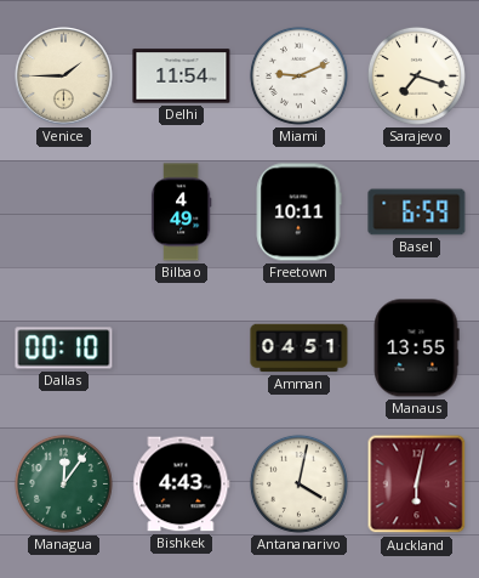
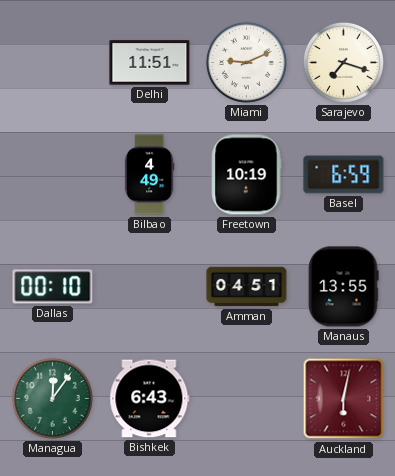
Venice: 1:45 -> none
Delhi: 11:54 -> 11:51
Freetown: 10:11 -> 10:19
Bishkek: 4:43 -> 6:43
Antananarivo: 4:02 -> none
